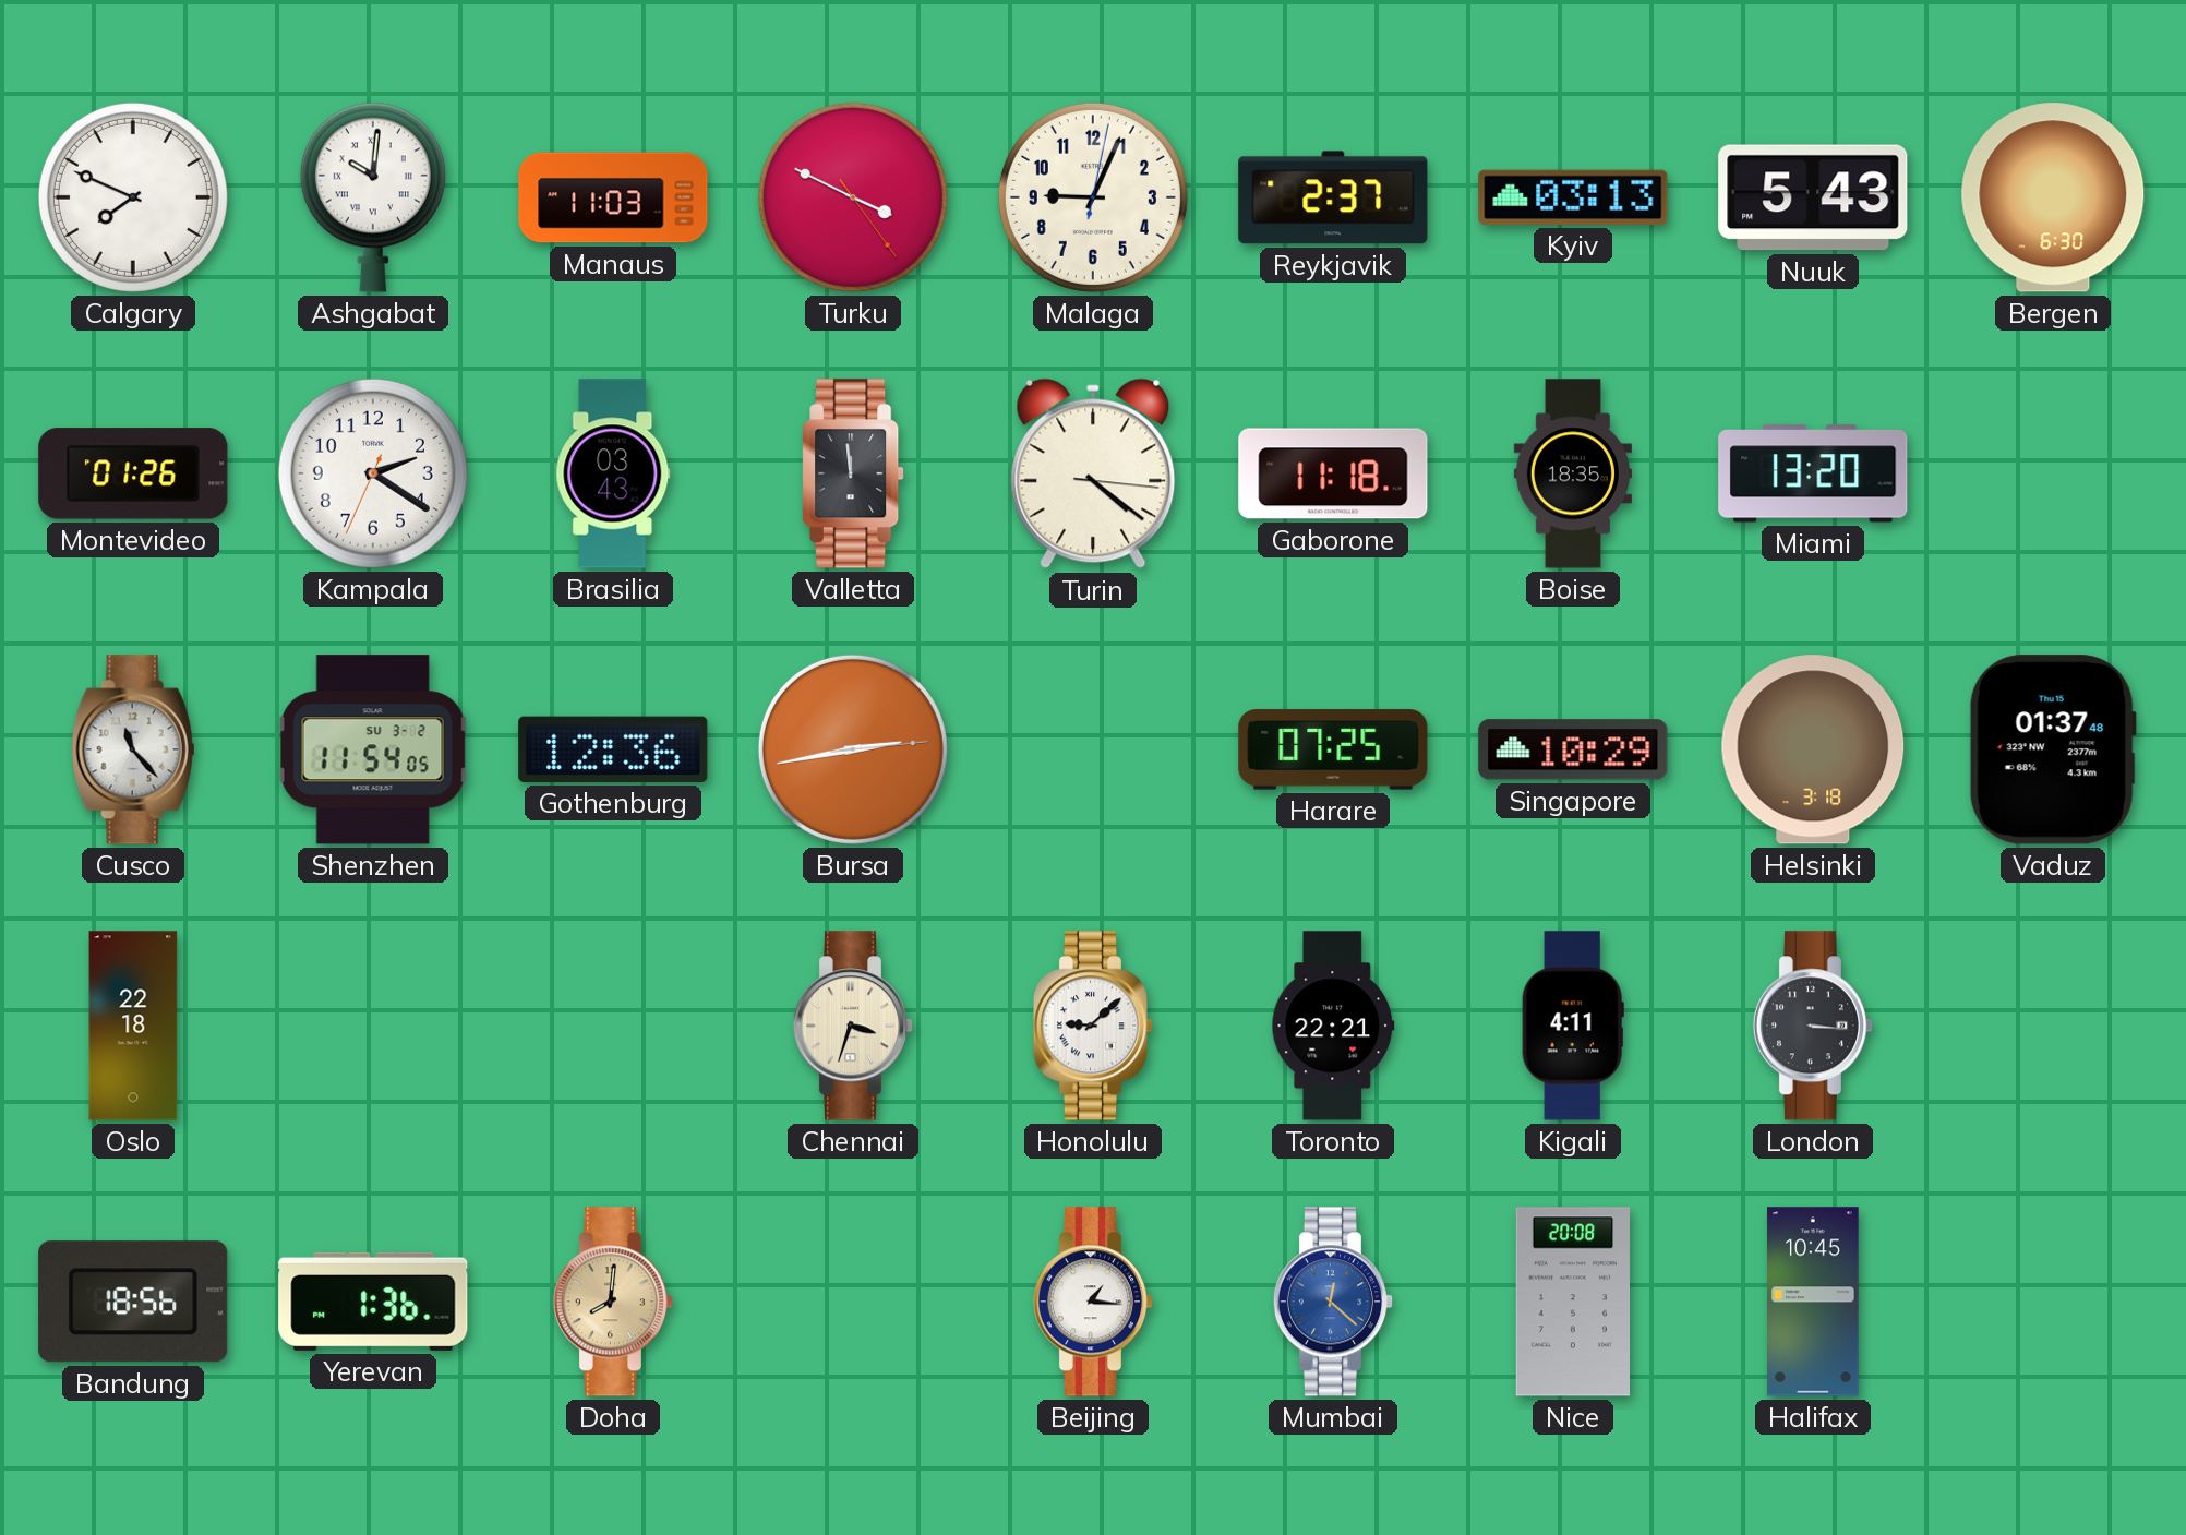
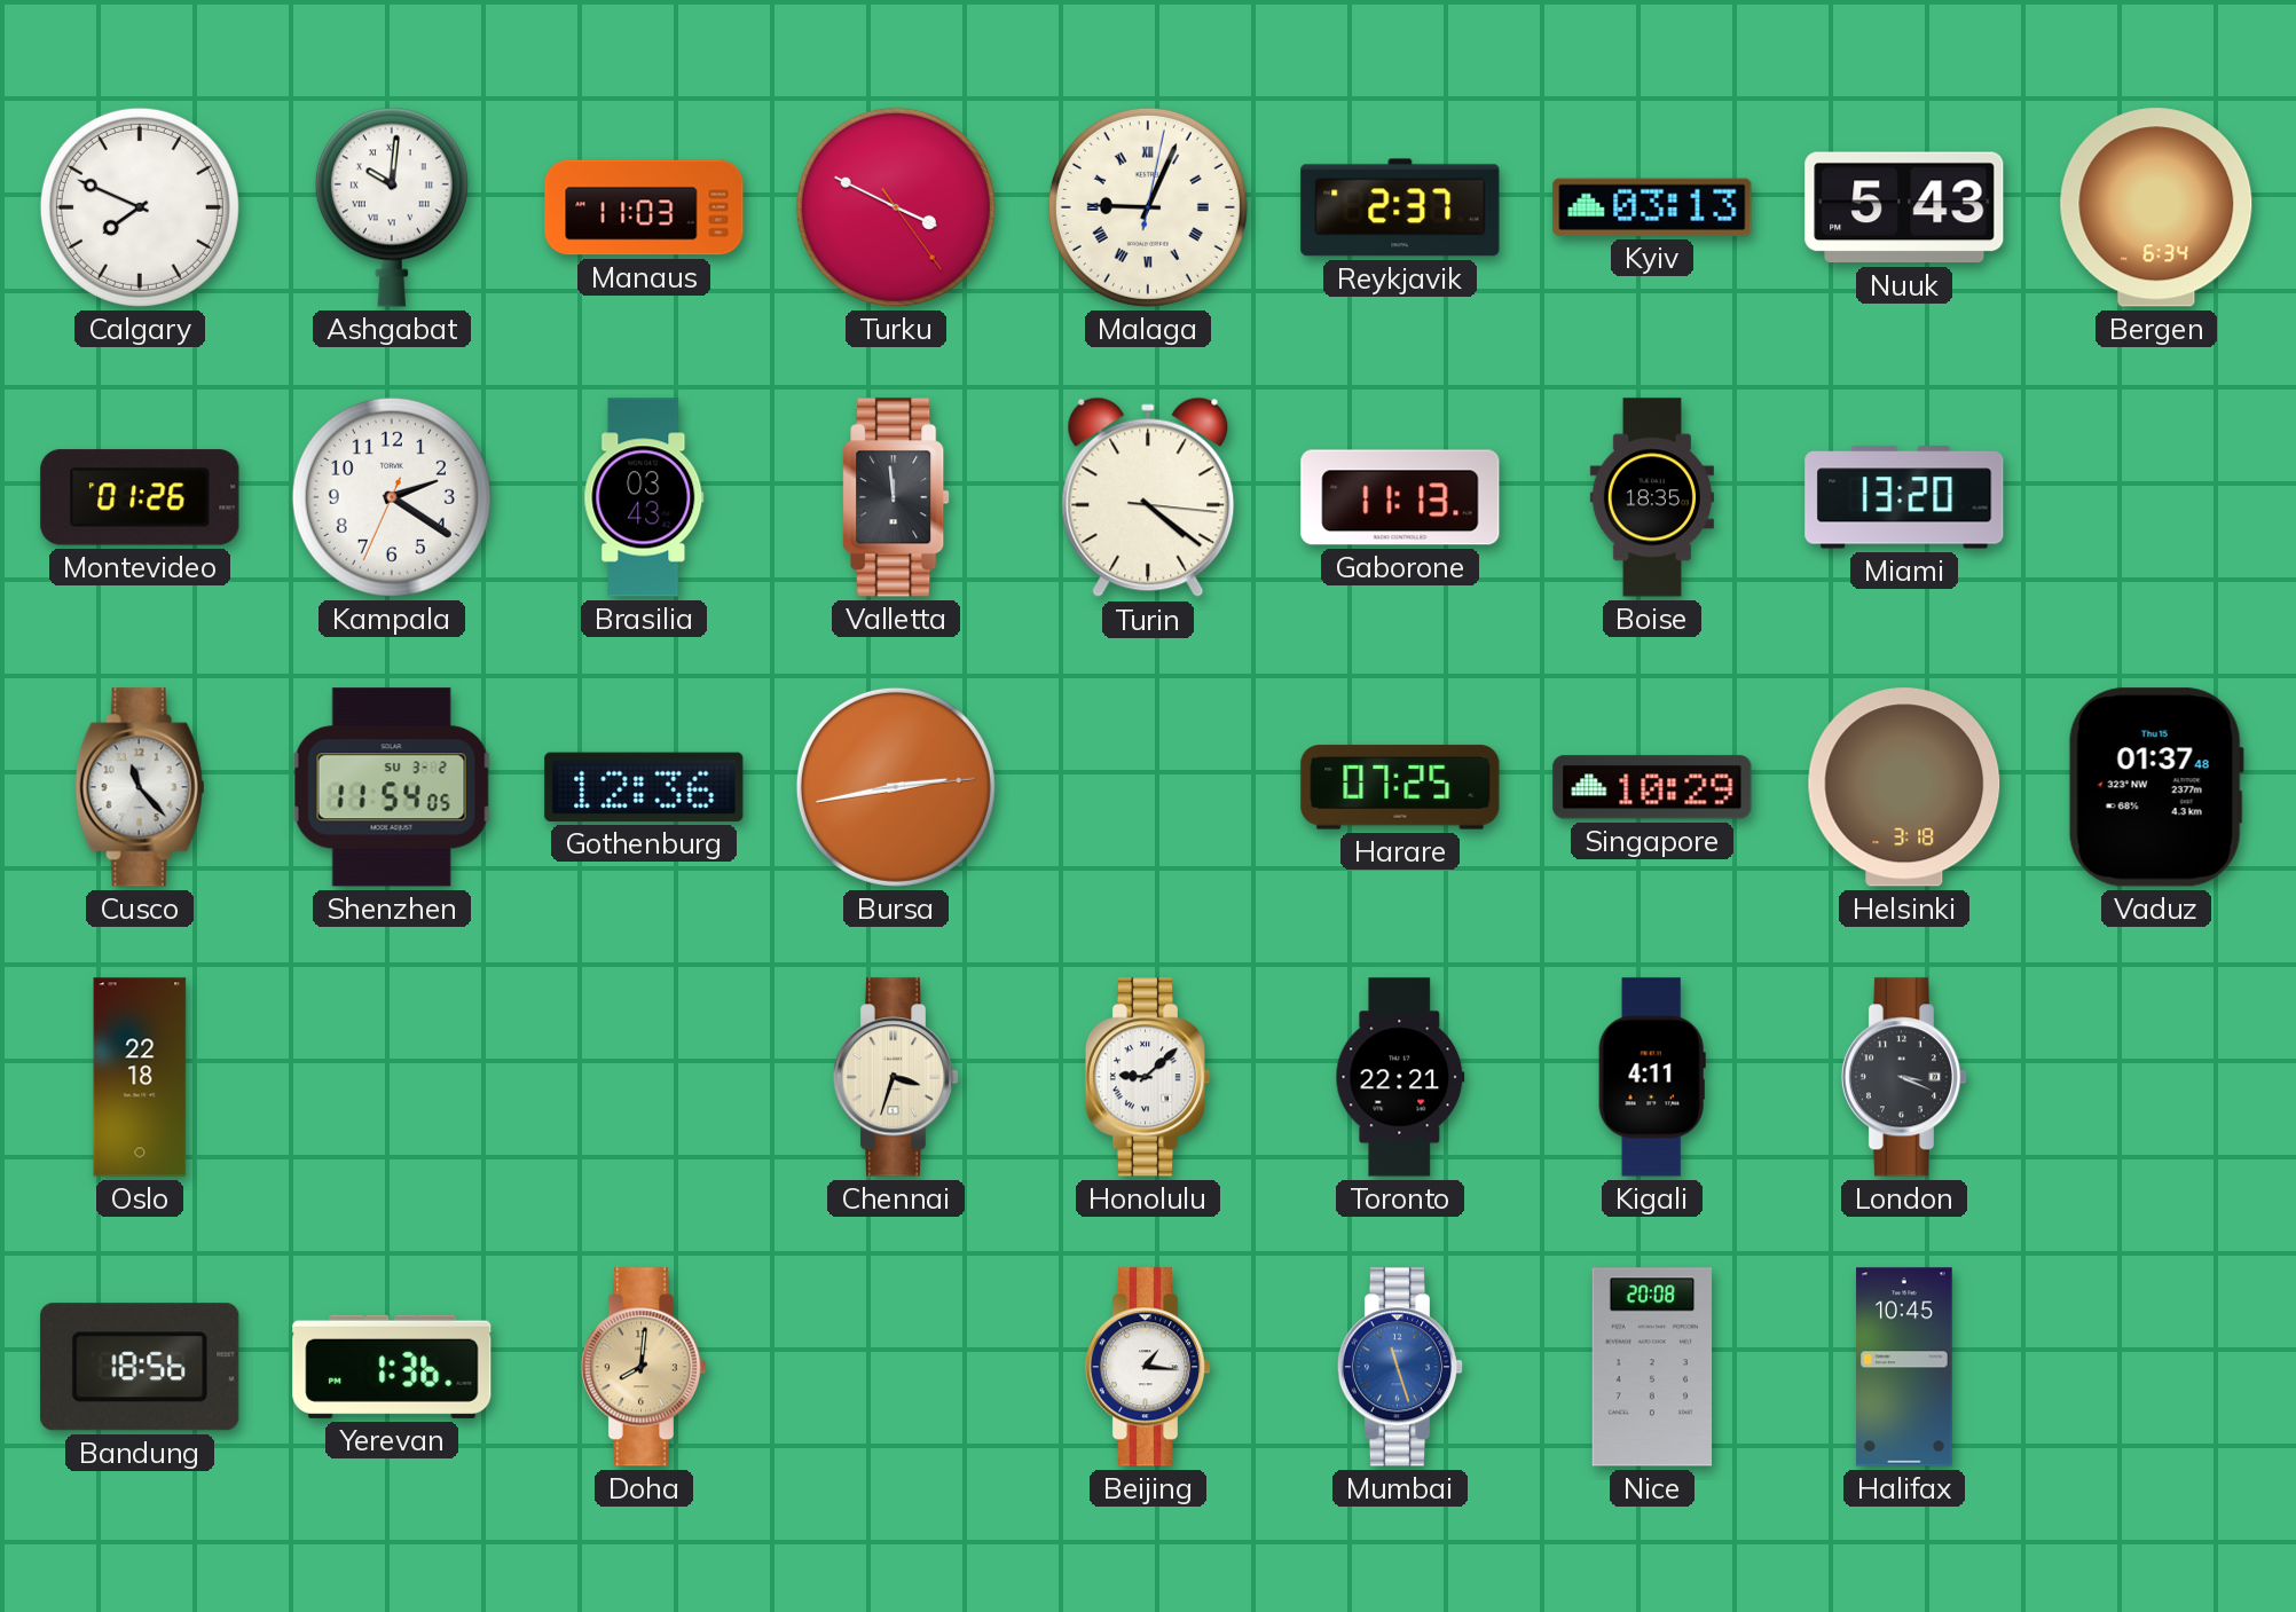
Malaga numerals: Arabic -> Roman
Bergen: 6:30 -> 6:34
Gaborone: 11:18 -> 11:13
London: 3:16 -> 3:19
Mumbai: 12:22 -> 11:27
